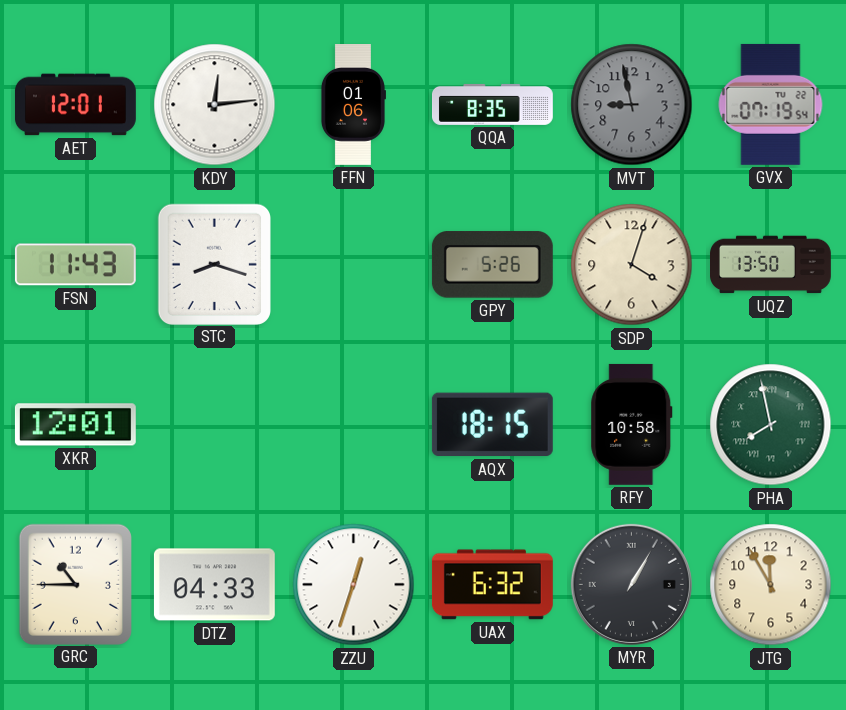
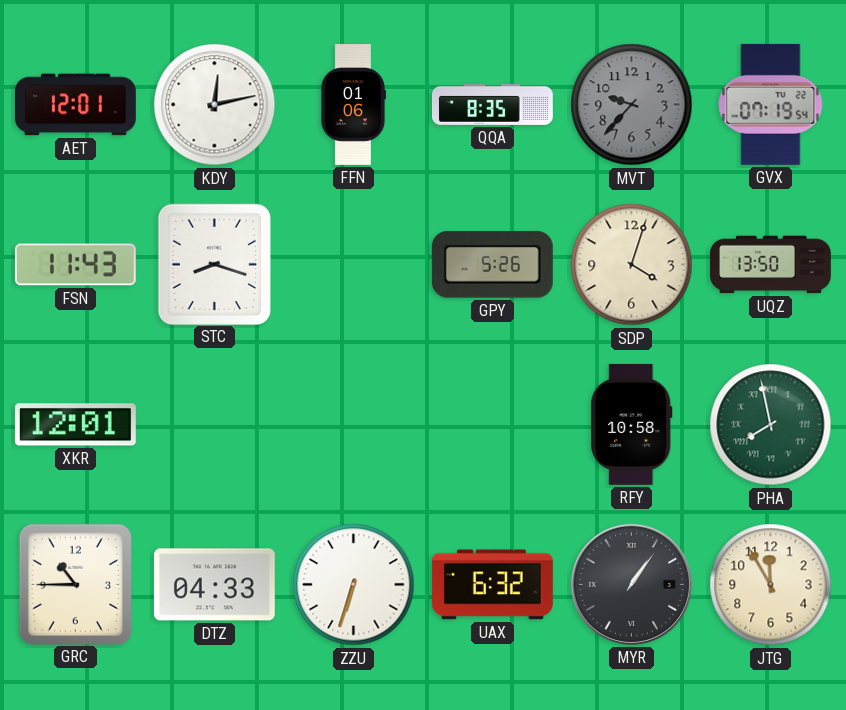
KDY: 12:14 -> 12:13
MVT: 8:58 -> 9:37
AQX: 18:15 -> none
ZZU: 12:33 -> 6:33
MYR: 1:05 -> 1:06
